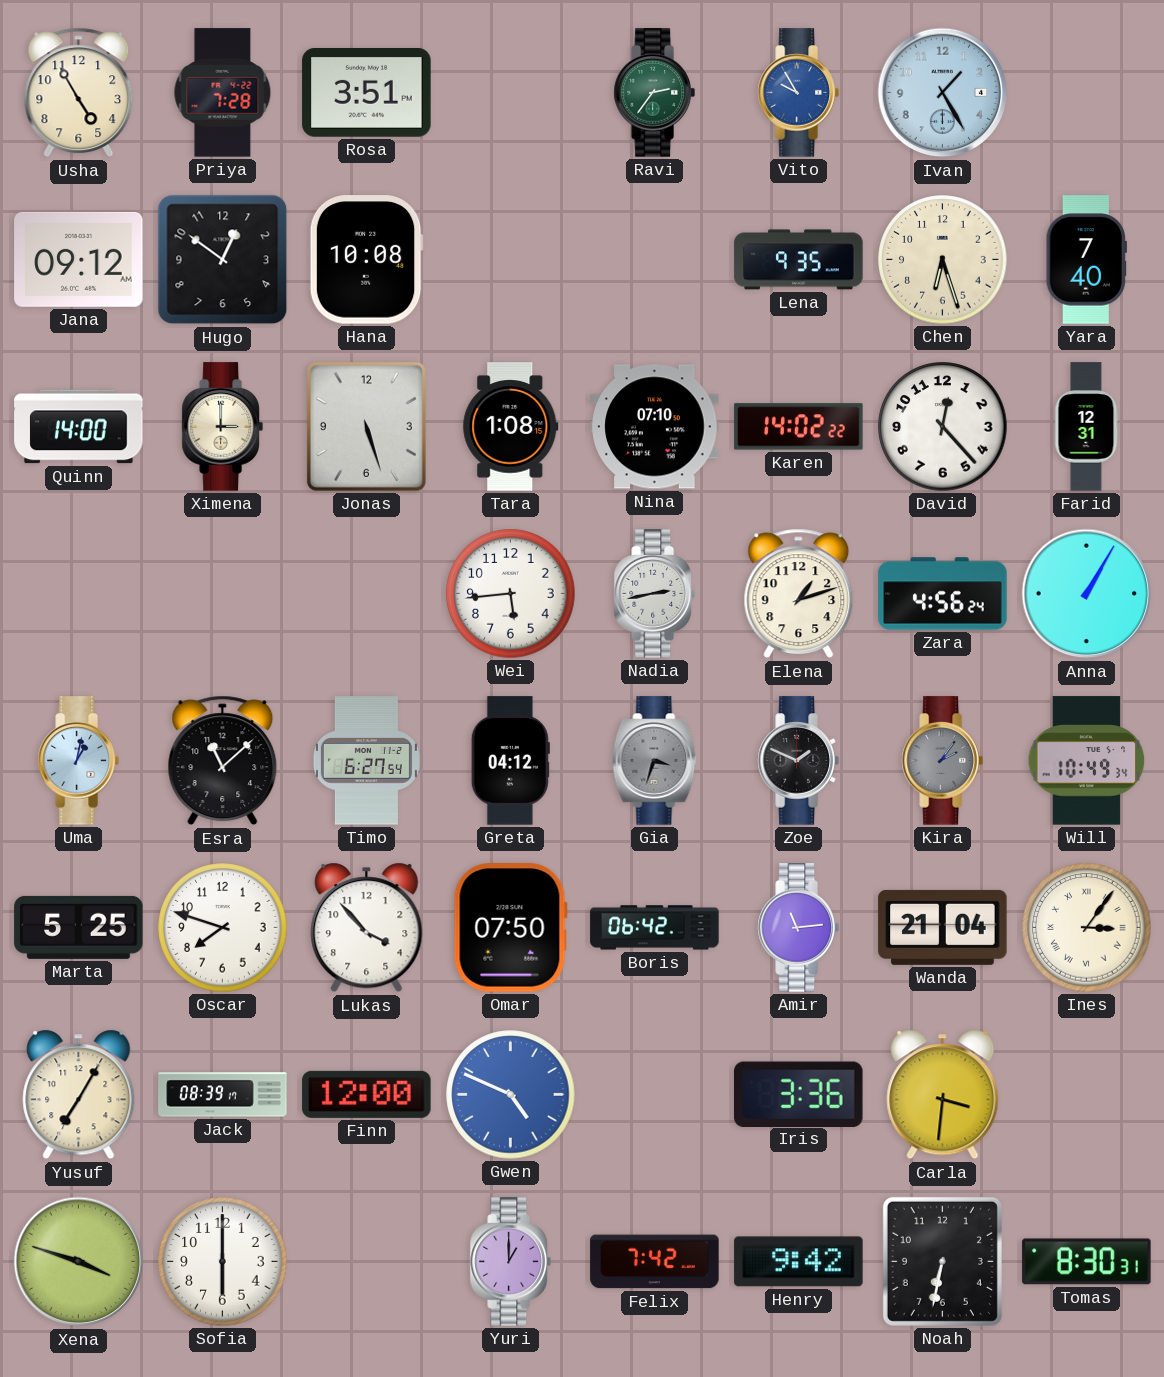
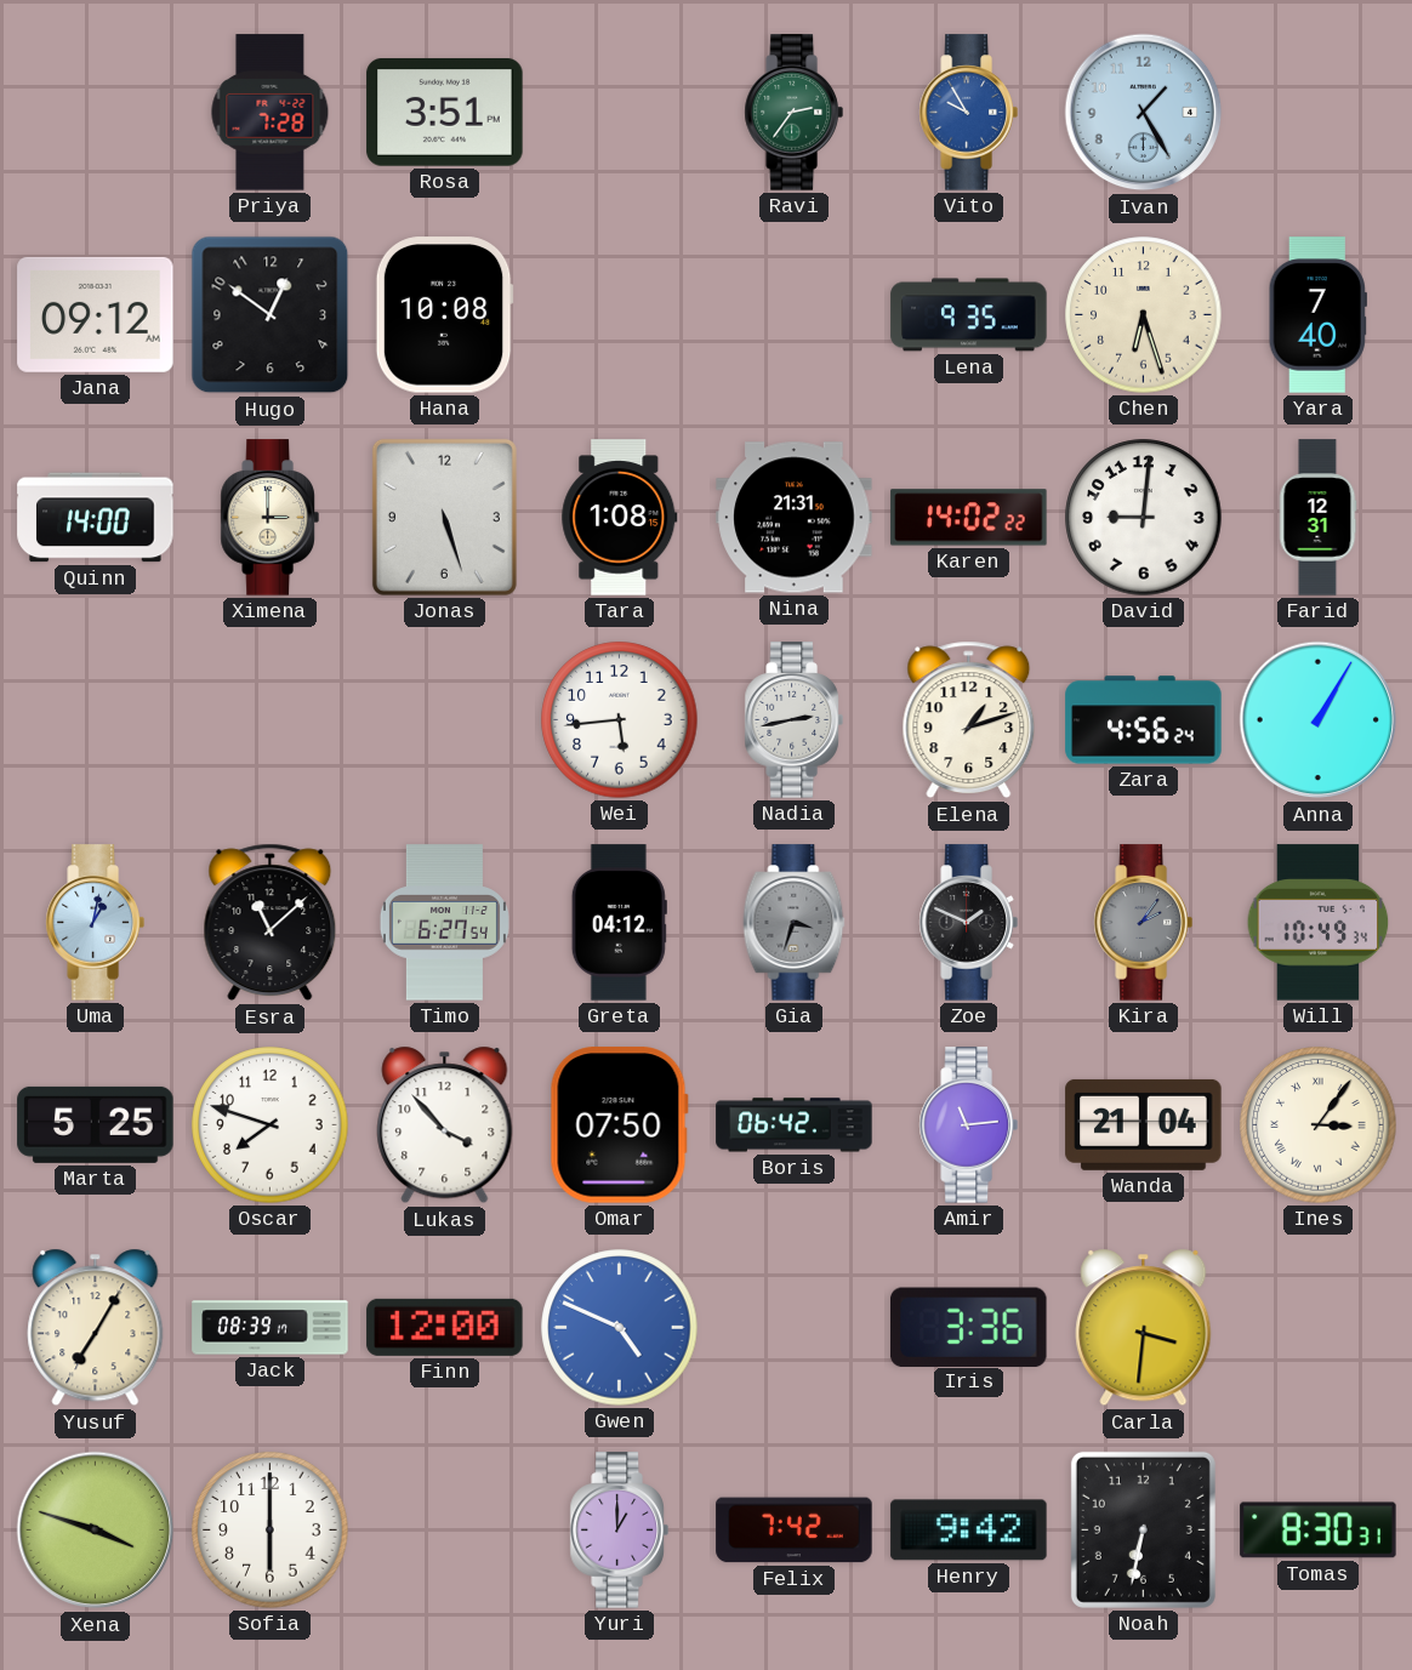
Usha: 4:55 -> none
Nina: 07:10 -> 21:31
David: 12:23 -> 9:01
